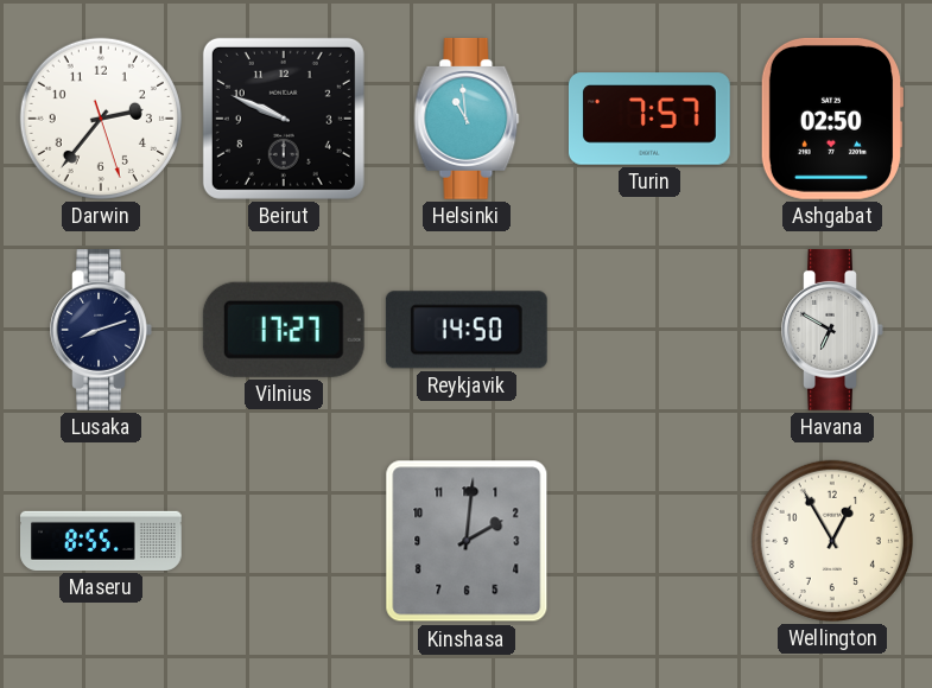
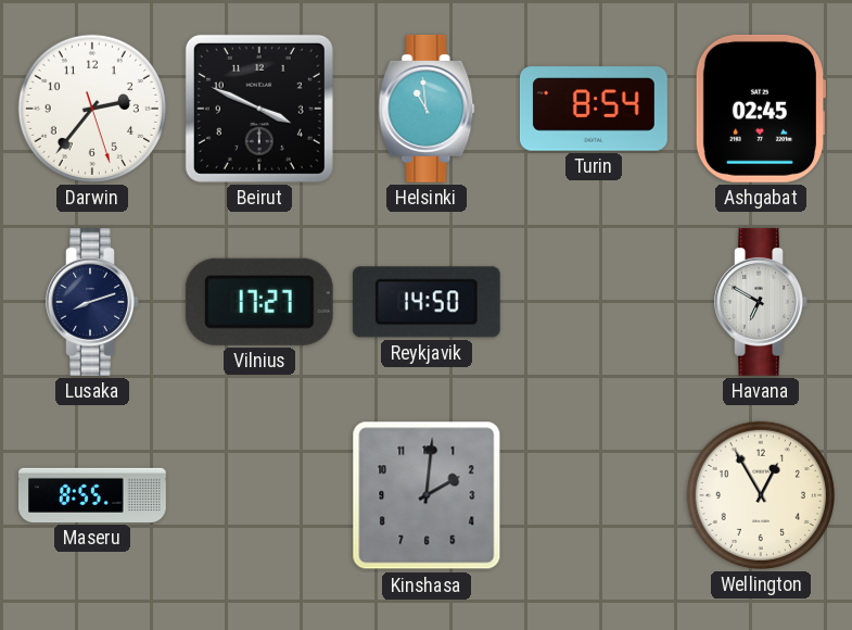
Beirut: 9:49 -> 3:49
Turin: 7:57 -> 8:54
Ashgabat: 02:50 -> 02:45
